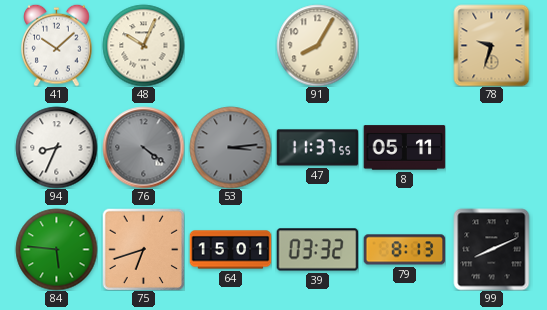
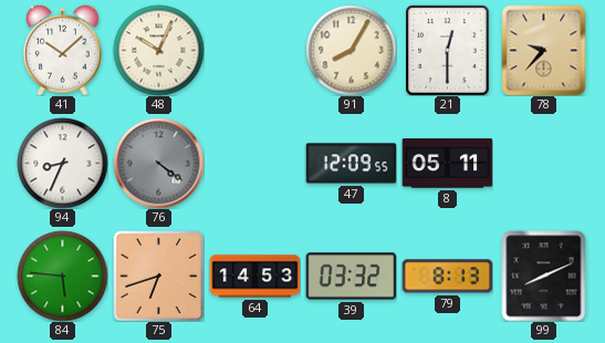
21: none -> 12:30
78: 9:33 -> 9:37
53: 3:14 -> none
47: 11:37 -> 12:09
64: 15:01 -> 14:53
